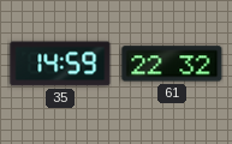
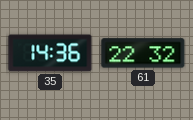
35: 14:59 -> 14:36
